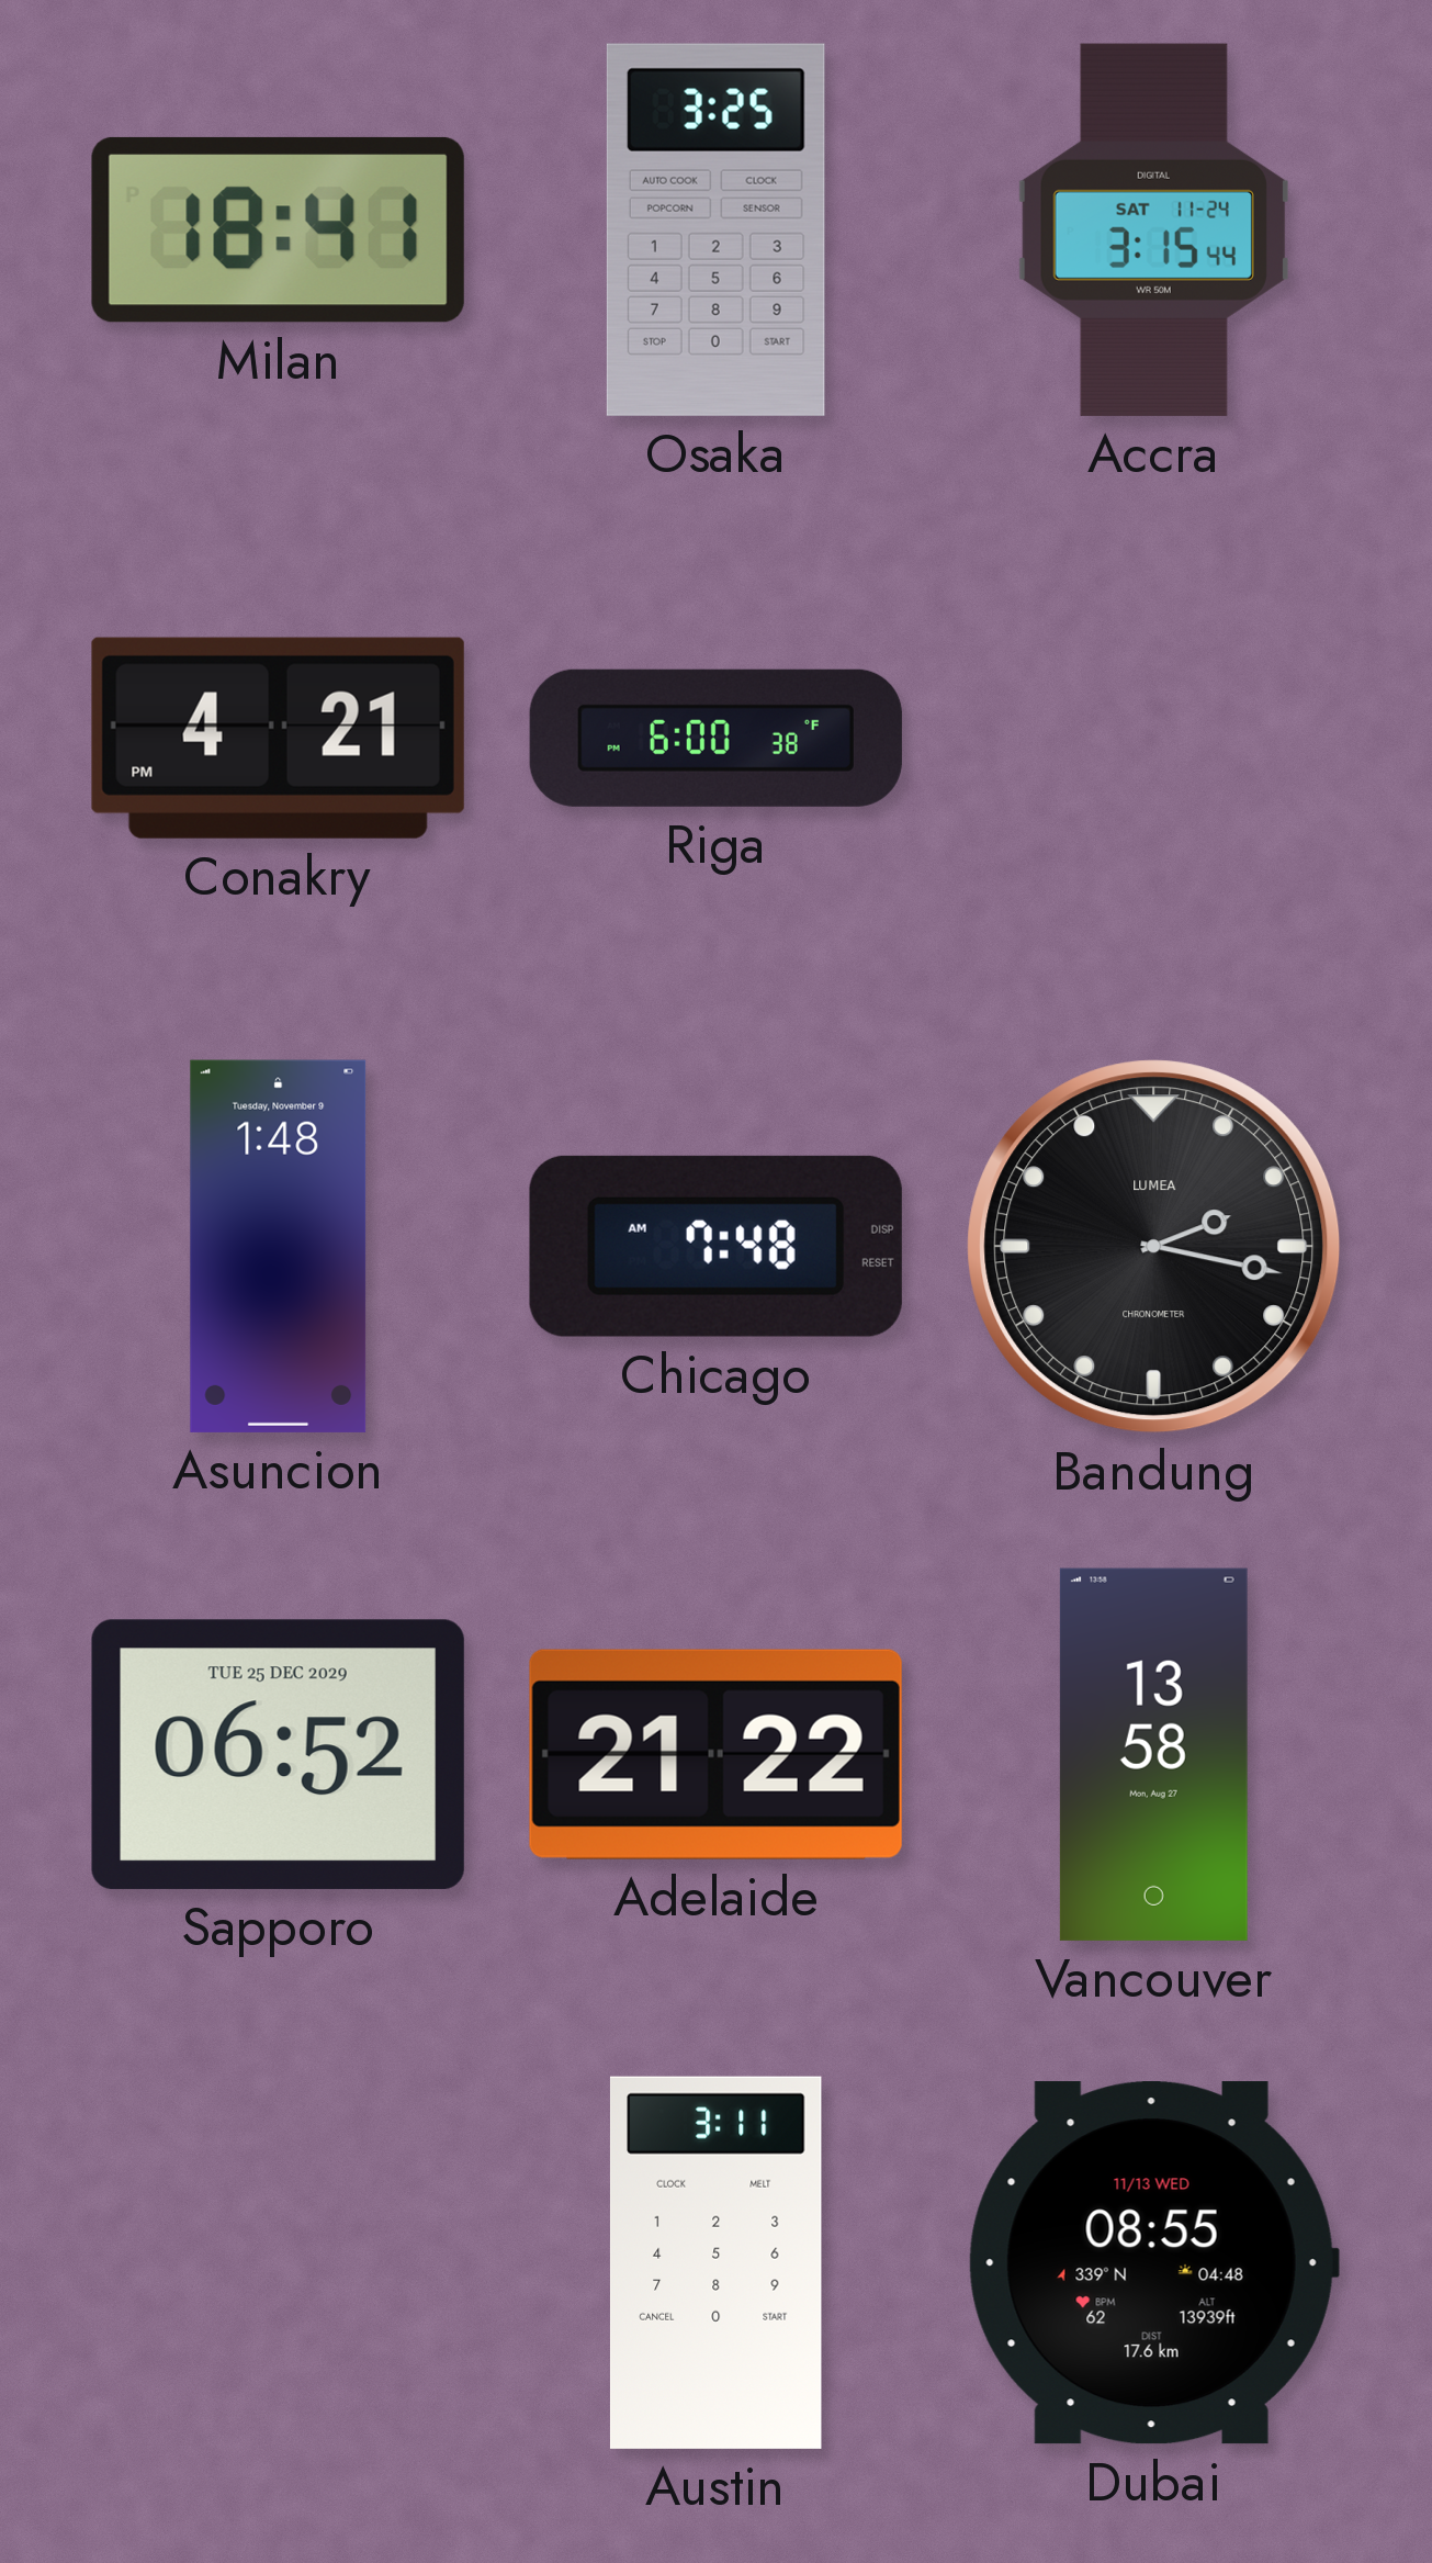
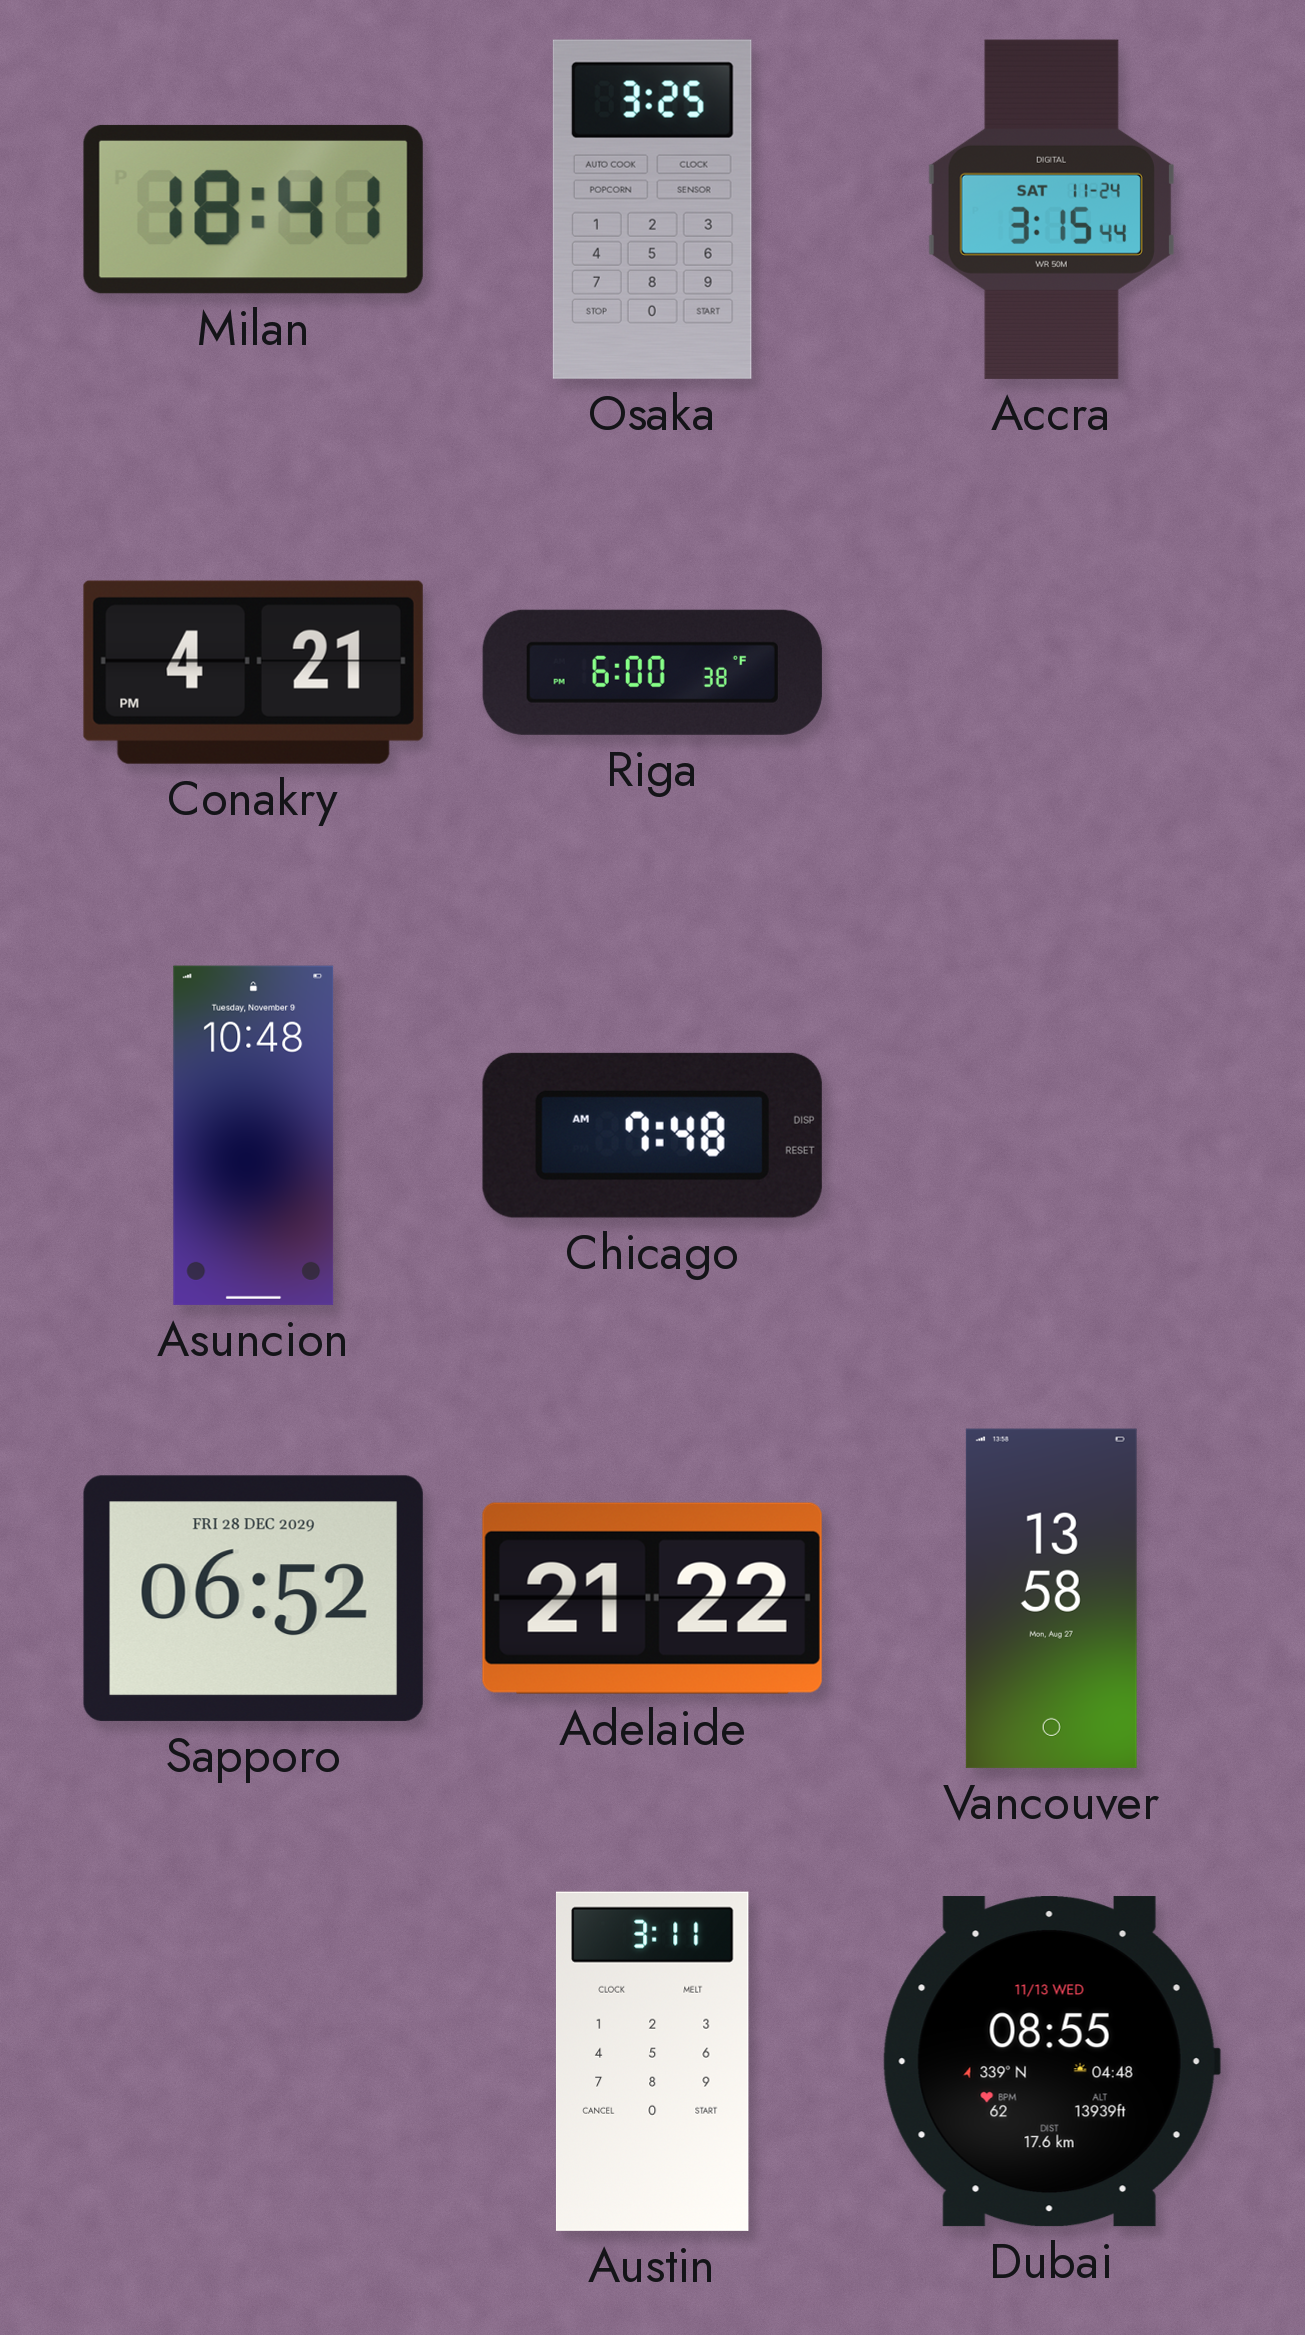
Asuncion: 1:48 -> 10:48
Bandung: 2:17 -> none
Sapporo date: TUE 25 DEC 2029 -> FRI 28 DEC 2029
